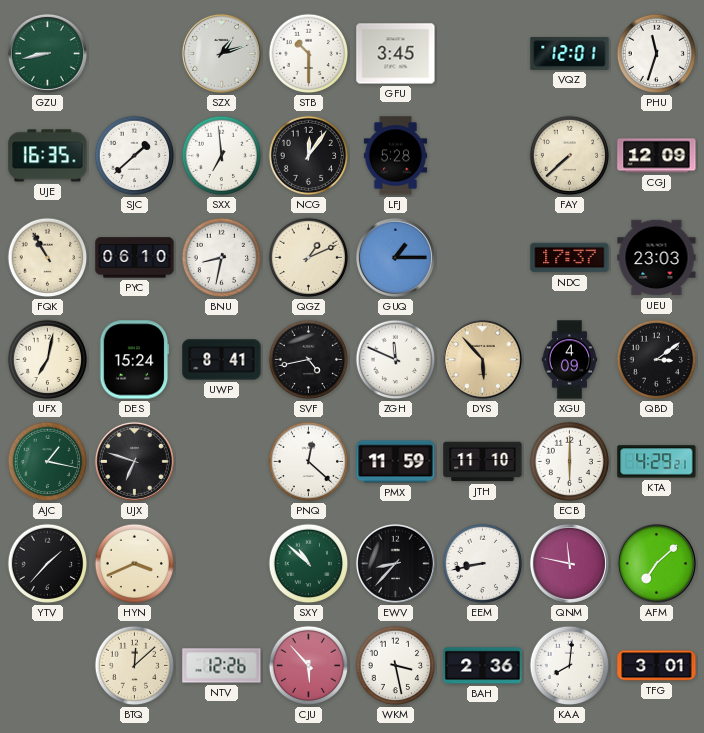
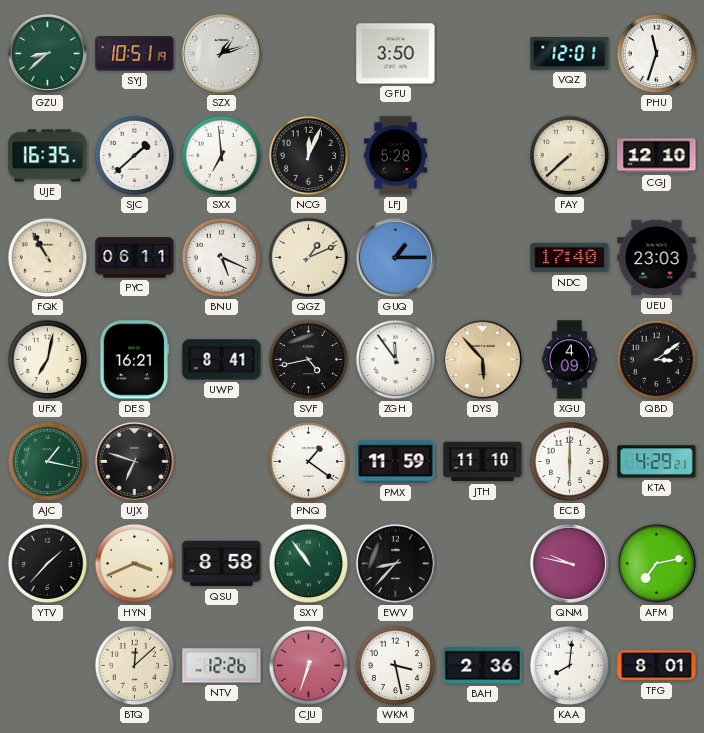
GZU: 8:43 -> 8:38
SYJ: none -> 10:51
STB: 10:30 -> none
GFU: 3:45 -> 3:50
NCG: 12:06 -> 12:04
CGJ: 12:09 -> 12:10
PYC: 06:10 -> 06:11
BNU: 8:32 -> 5:19
NDC: 17:37 -> 17:40
DES: 15:24 -> 16:21
ZGH: 11:49 -> 11:54
PNQ: 12:22 -> 1:21
QSU: none -> 8:58
SXY: 10:52 -> 10:54
EEM: 8:43 -> none
QNM: 11:47 -> 9:47
AFM: 7:08 -> 7:13
CJU: 5:53 -> 6:33
TFG: 3:01 -> 8:01
